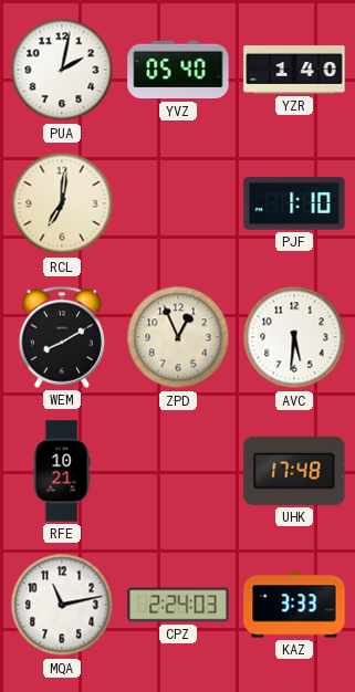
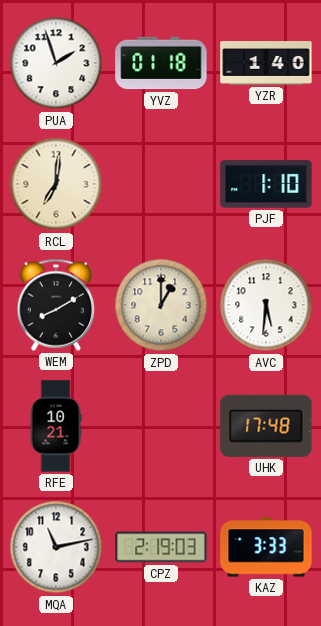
PUA: 2:02 -> 1:57
YVZ: 05:40 -> 01:18
ZPD: 12:56 -> 1:00
CPZ: 2:24 -> 2:19
